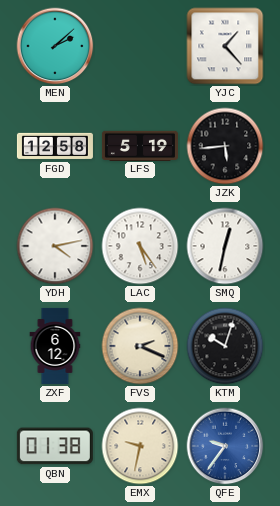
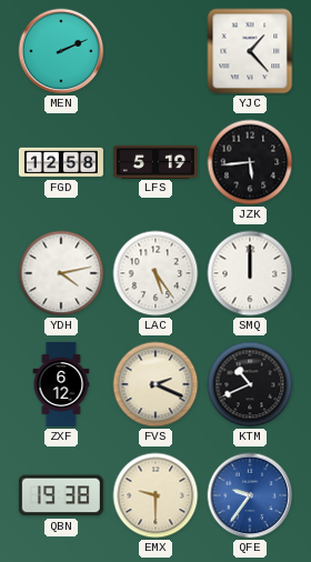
MEN: 2:08 -> 2:11
SMQ: 12:32 -> 12:00
KTM: 10:03 -> 10:41
QBN: 01:38 -> 19:38
EMX: 9:32 -> 9:30
